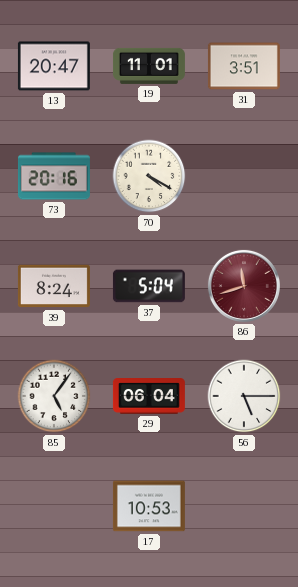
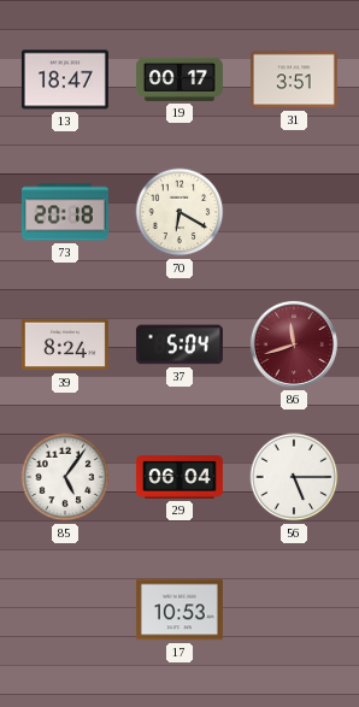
13: 20:47 -> 18:47
19: 11:01 -> 00:17
73: 20:16 -> 20:18
70: 4:20 -> 6:20
